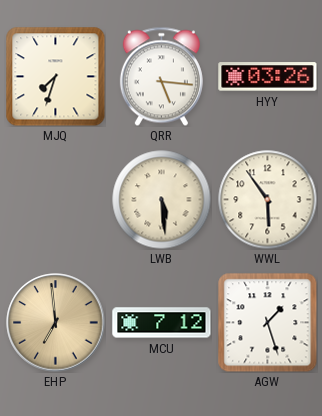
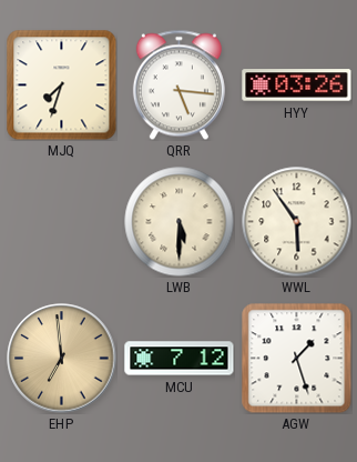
LWB: 5:29 -> 5:30
